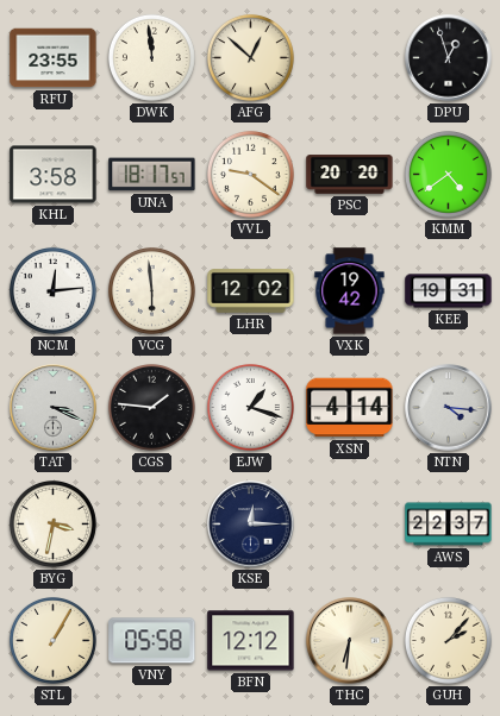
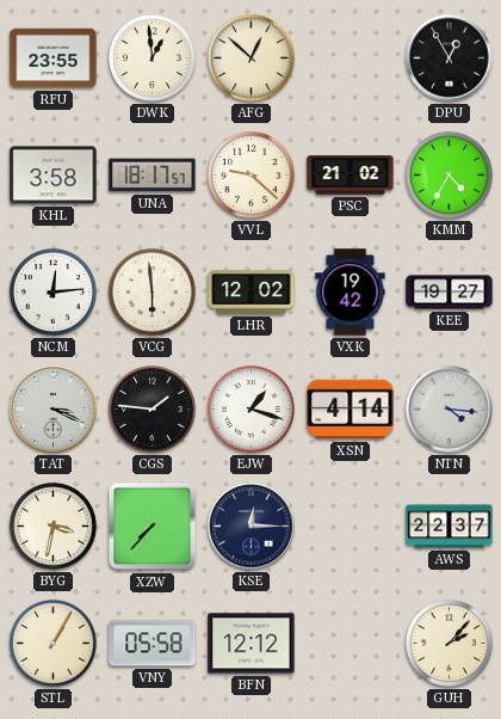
DWK: 11:59 -> 12:59
DPU: 12:57 -> 12:55
VVL: 9:21 -> 9:22
PSC: 20:20 -> 21:02
KMM: 4:39 -> 4:35
KEE: 19:31 -> 19:27
XZW: none -> 7:37
THC: 6:31 -> none
